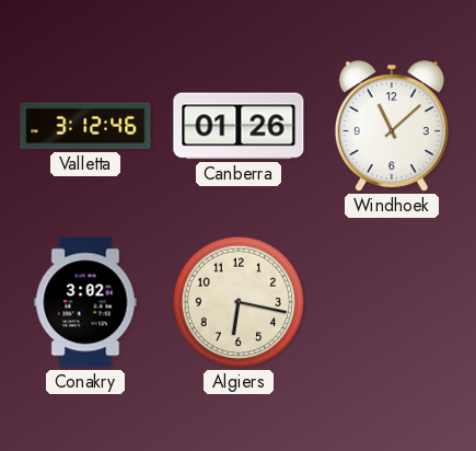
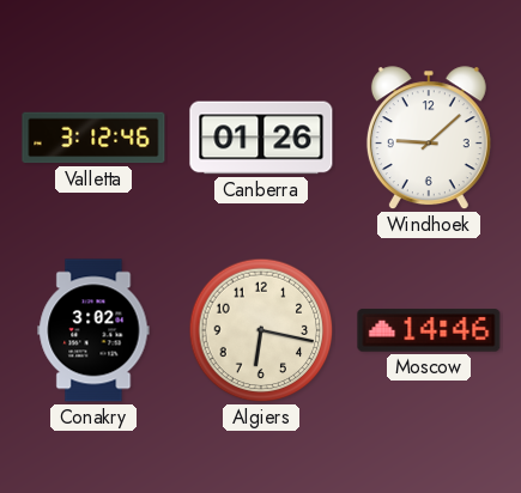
Windhoek: 11:08 -> 9:08
Moscow: none -> 14:46
